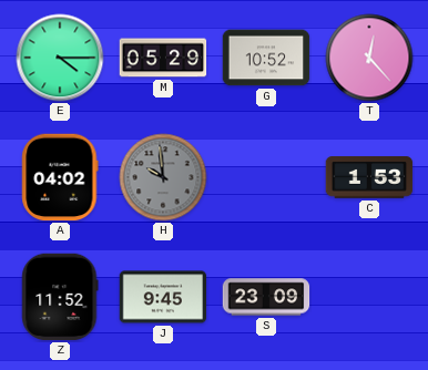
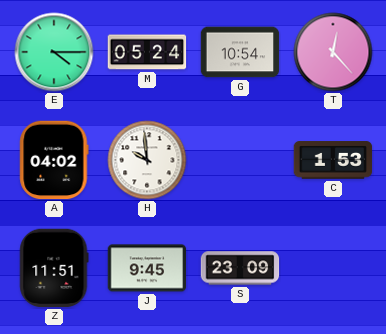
M: 05:29 -> 05:24
G: 10:52 -> 10:54
H dial: grey -> white
Z: 11:52 -> 11:51
